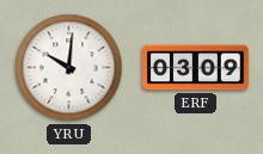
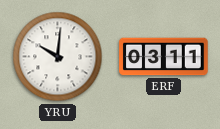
ERF: 03:09 -> 03:11
